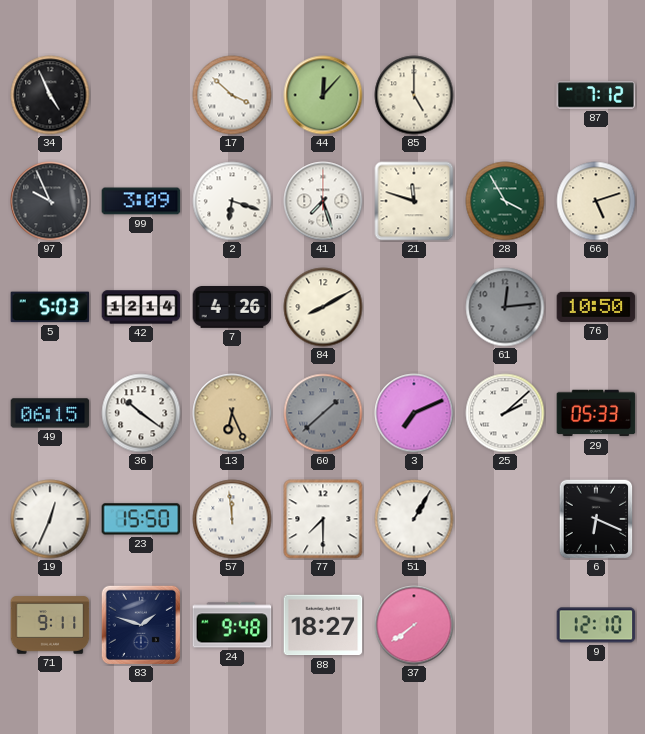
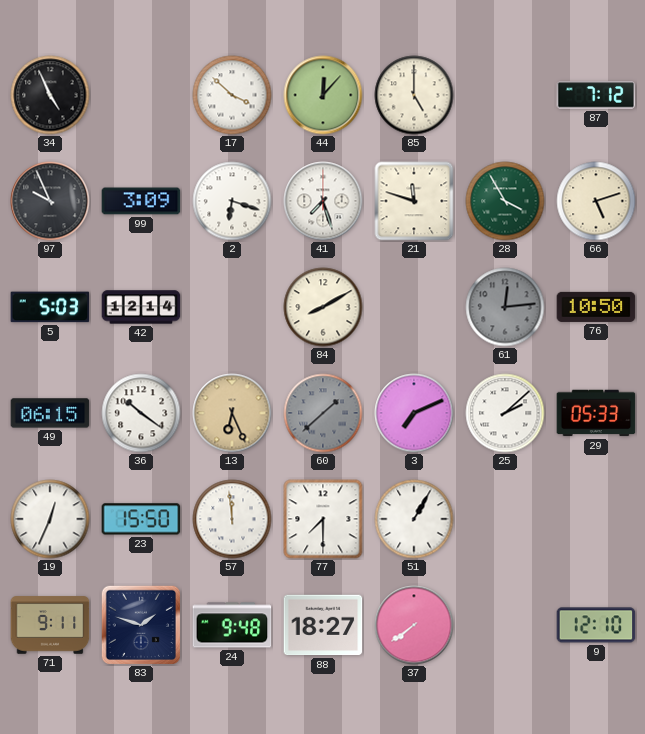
7: 4:26 -> none
6: 6:19 -> none
